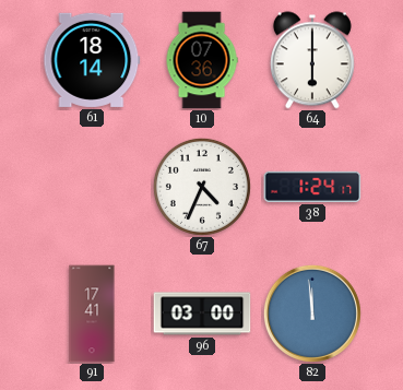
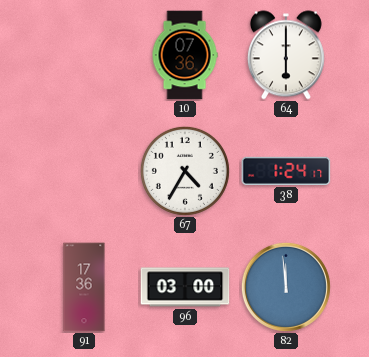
61: 18:14 -> none
67: 4:34 -> 4:35
91: 17:41 -> 17:36
